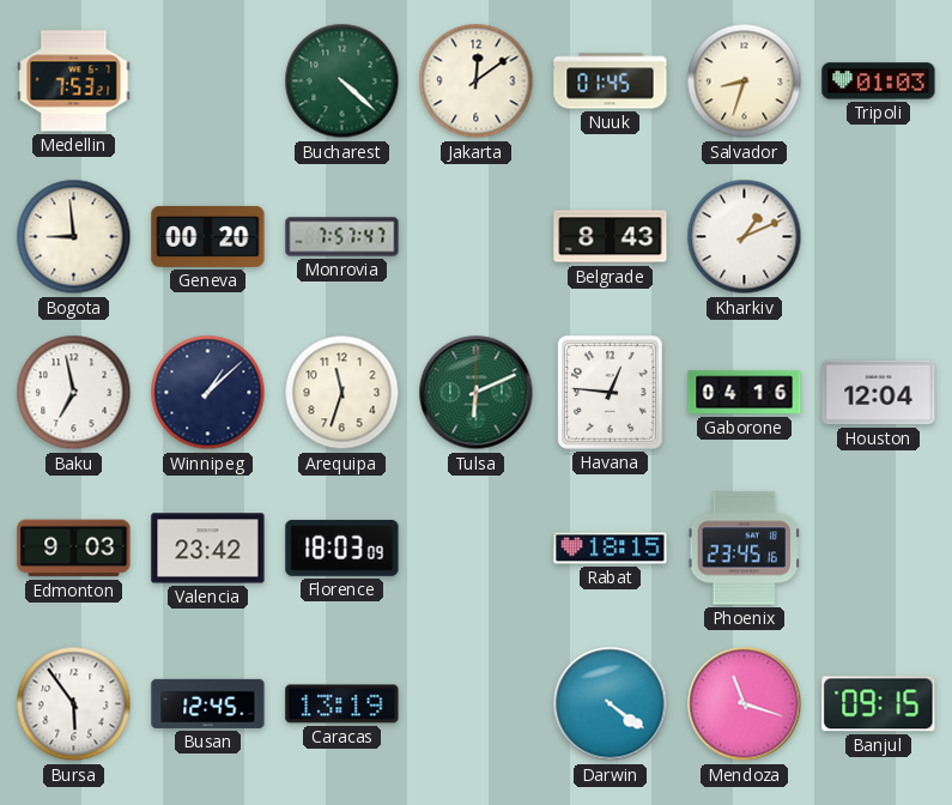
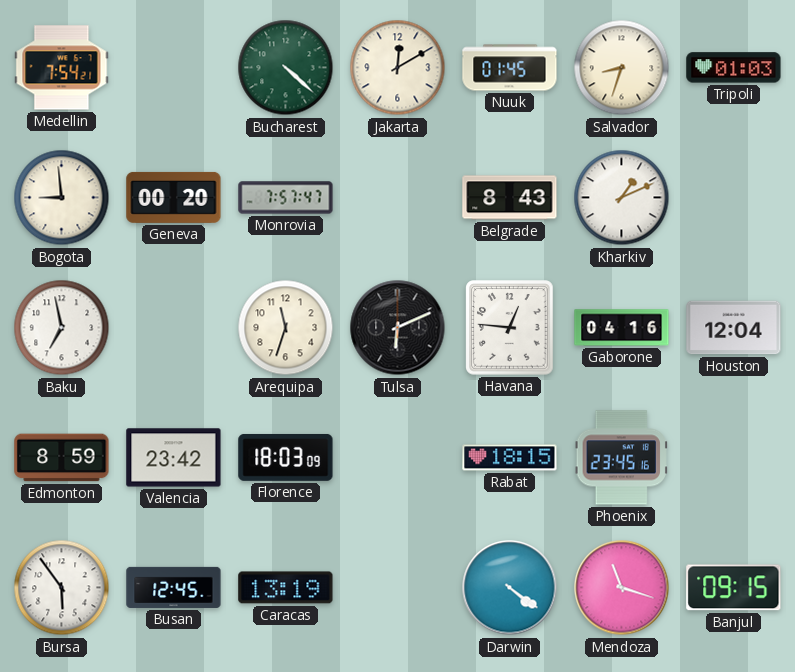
Medellin: 7:53 -> 7:54
Jakarta: 12:09 -> 12:10
Winnipeg: 1:08 -> none
Tulsa dial: green -> black
Edmonton: 9:03 -> 8:59
